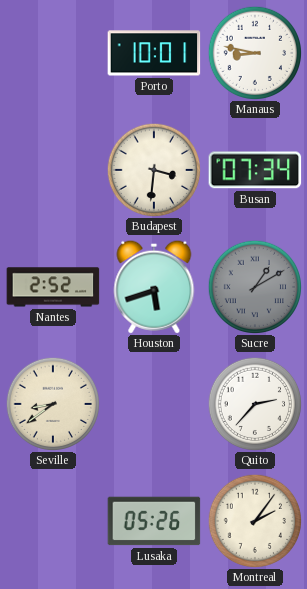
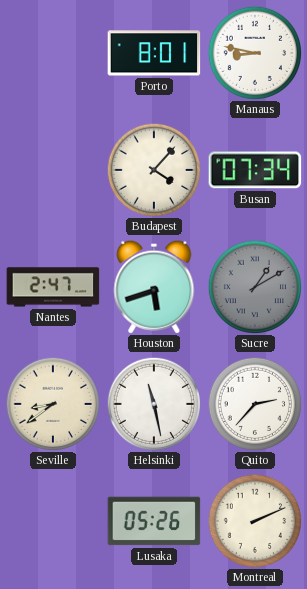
Porto: 10:01 -> 8:01
Budapest: 3:31 -> 4:07
Nantes: 2:52 -> 2:47
Helsinki: none -> 11:28
Montreal: 2:06 -> 2:11
